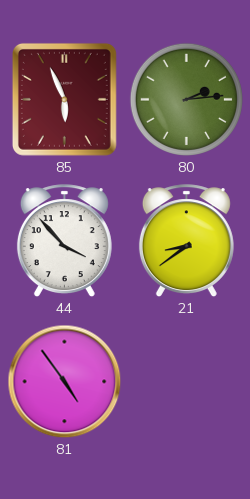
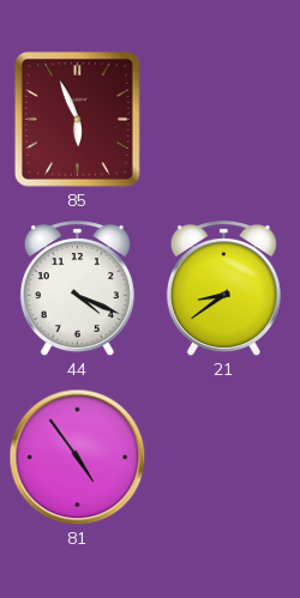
80: 2:14 -> none
44: 3:53 -> 4:19
